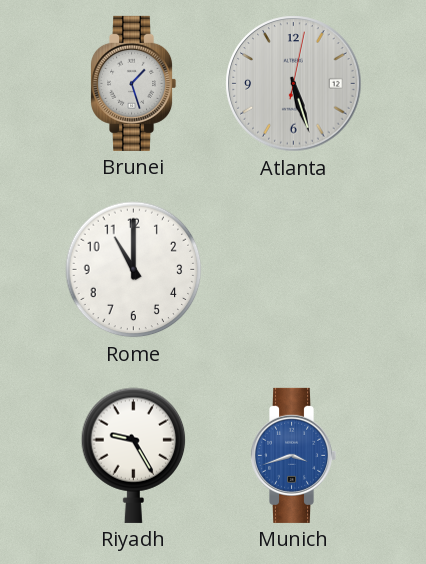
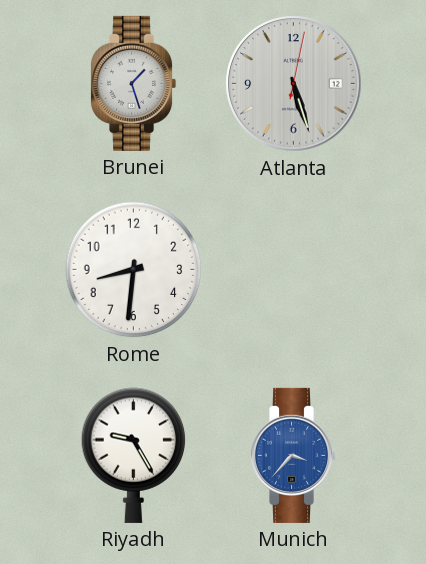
Rome: 11:00 -> 8:31
Munich: 3:42 -> 3:37
